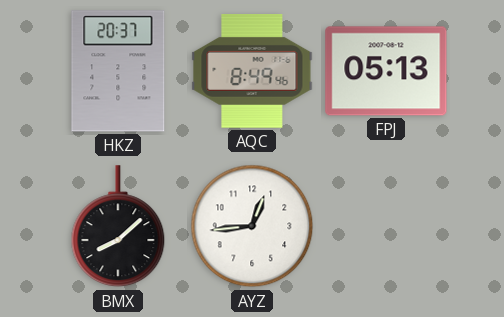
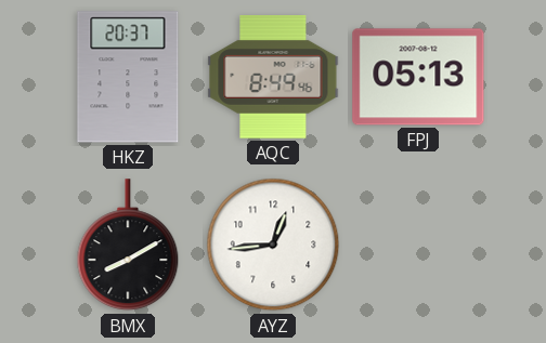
BMX: 8:08 -> 8:10
